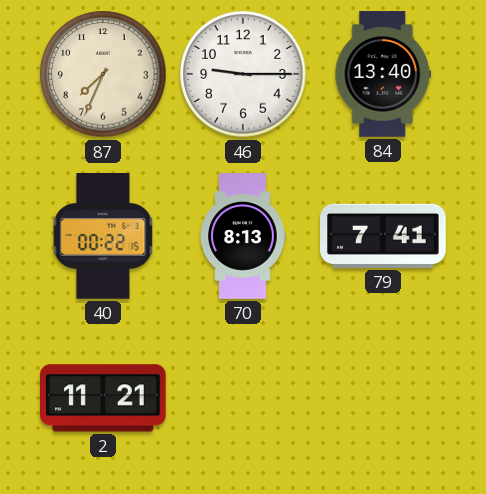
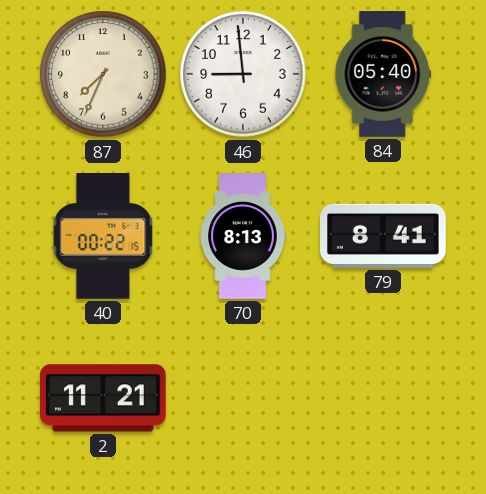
46: 9:15 -> 8:59
84: 13:40 -> 05:40
79: 7:41 -> 8:41
